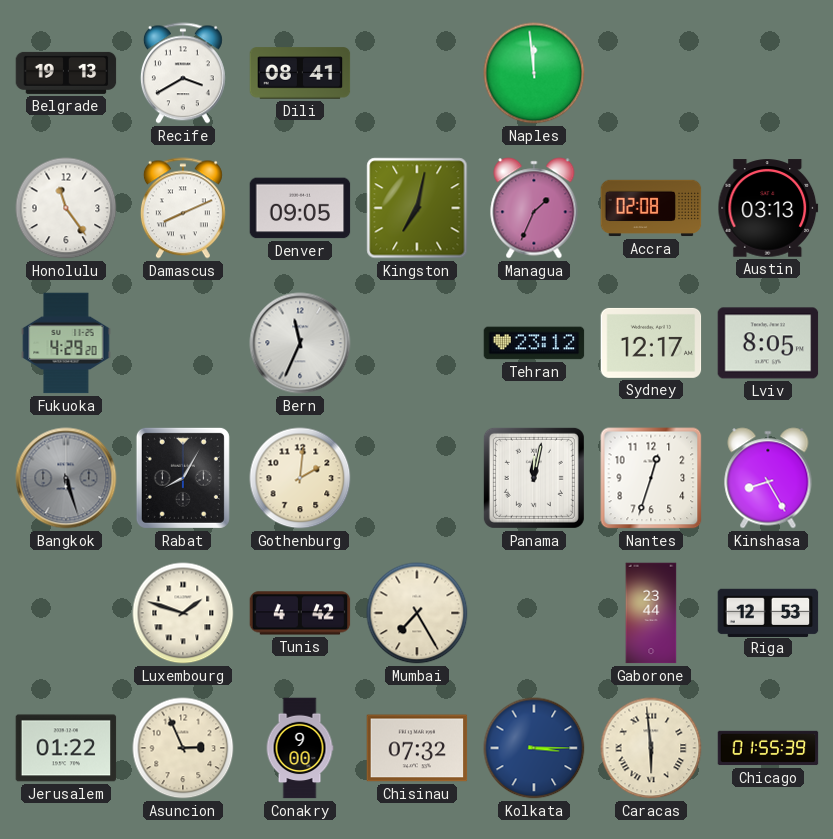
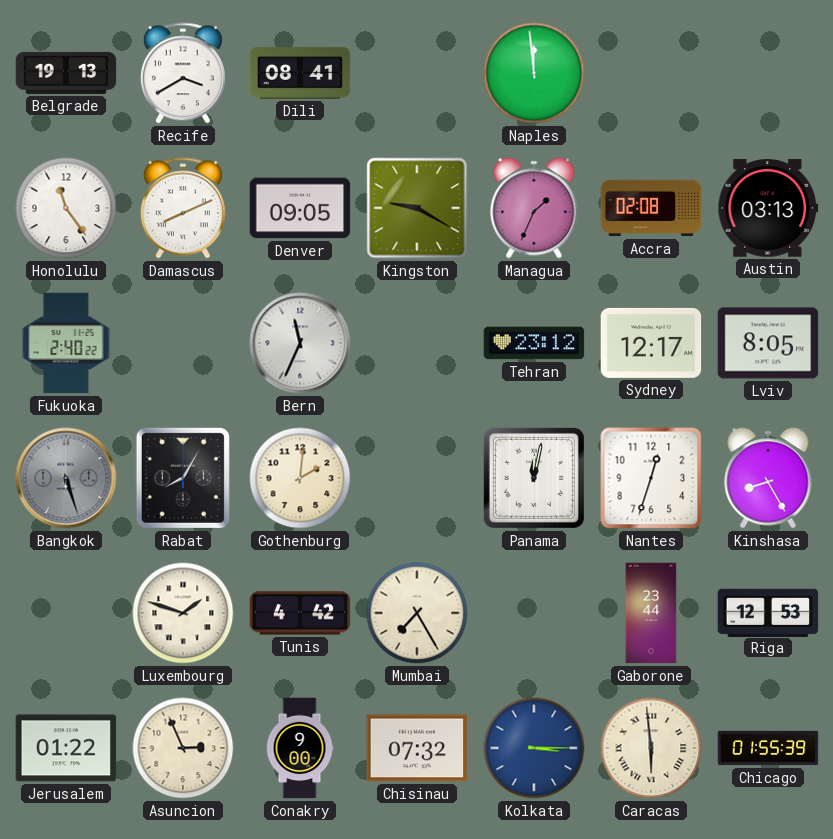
Kingston: 7:02 -> 9:20
Fukuoka: 4:29 -> 2:40
